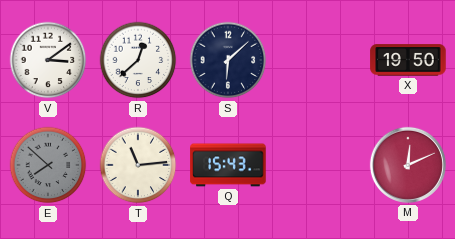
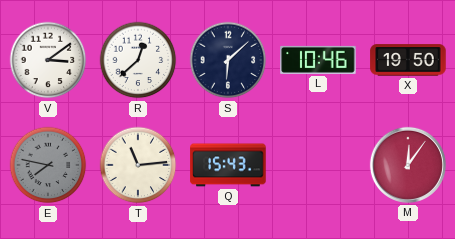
L: none -> 10:46
E: 7:52 -> 7:47
M: 12:11 -> 12:06
